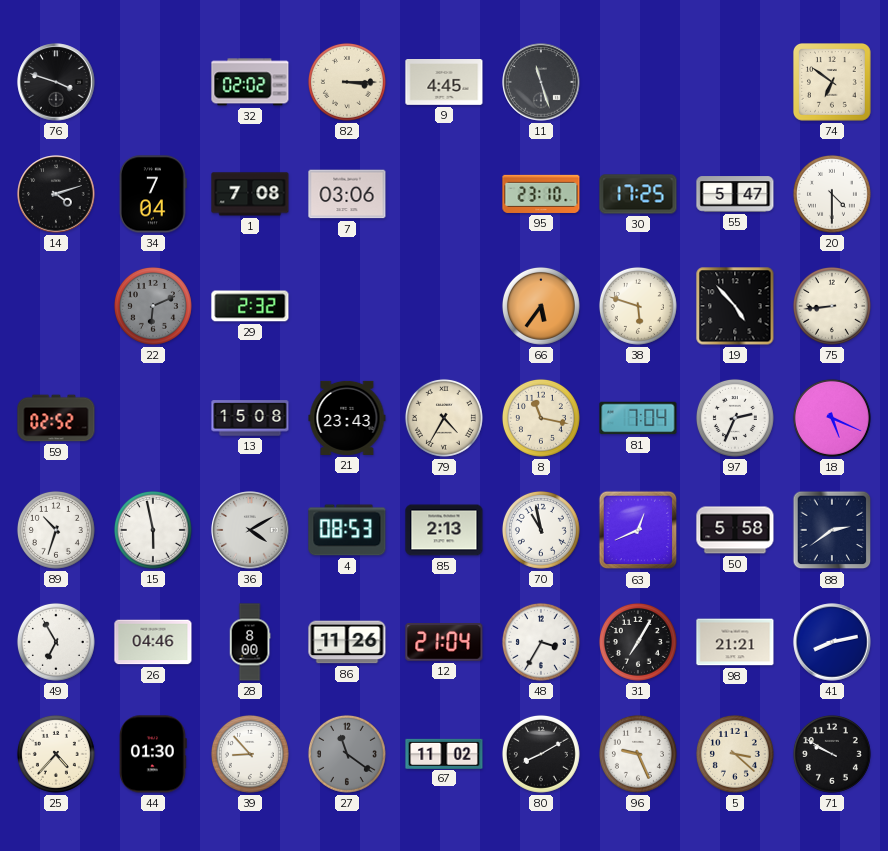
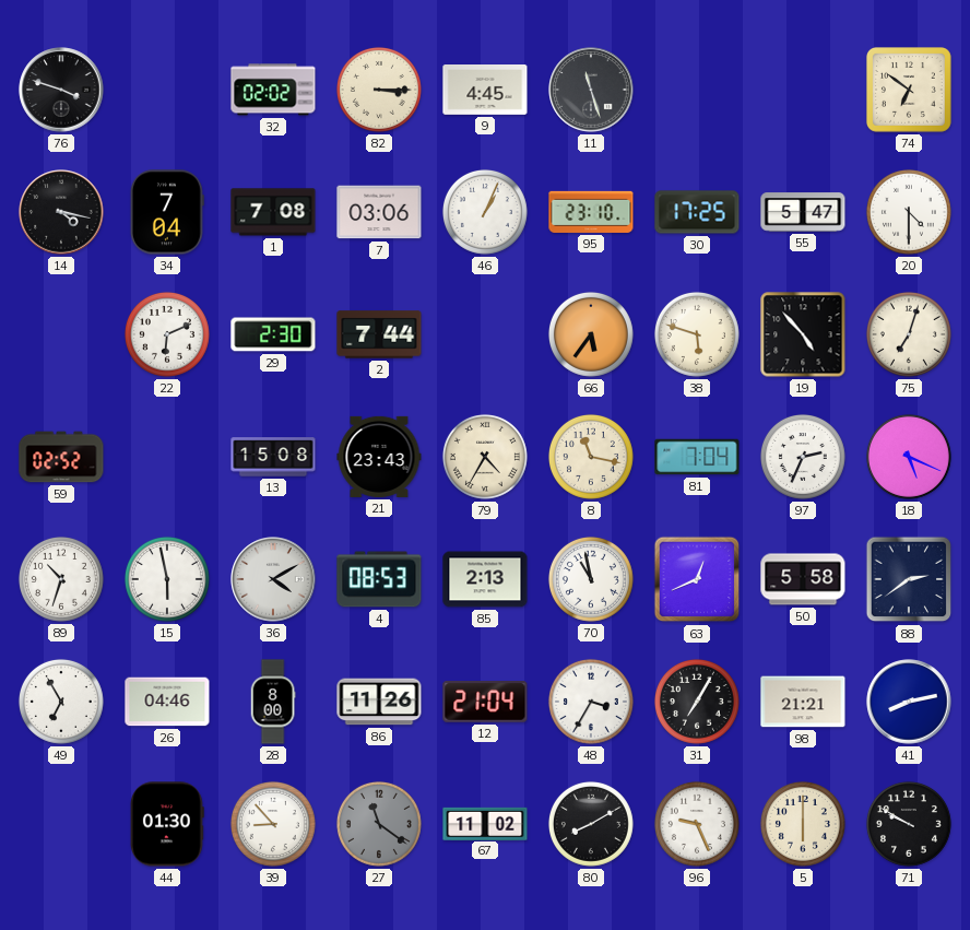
14: 4:12 -> 4:17
46: none -> 1:04
22 dial: grey -> white
29: 2:32 -> 2:30
2: none -> 7:44
75: 8:44 -> 7:03
25: 4:37 -> none
5: 3:22 -> 6:00
